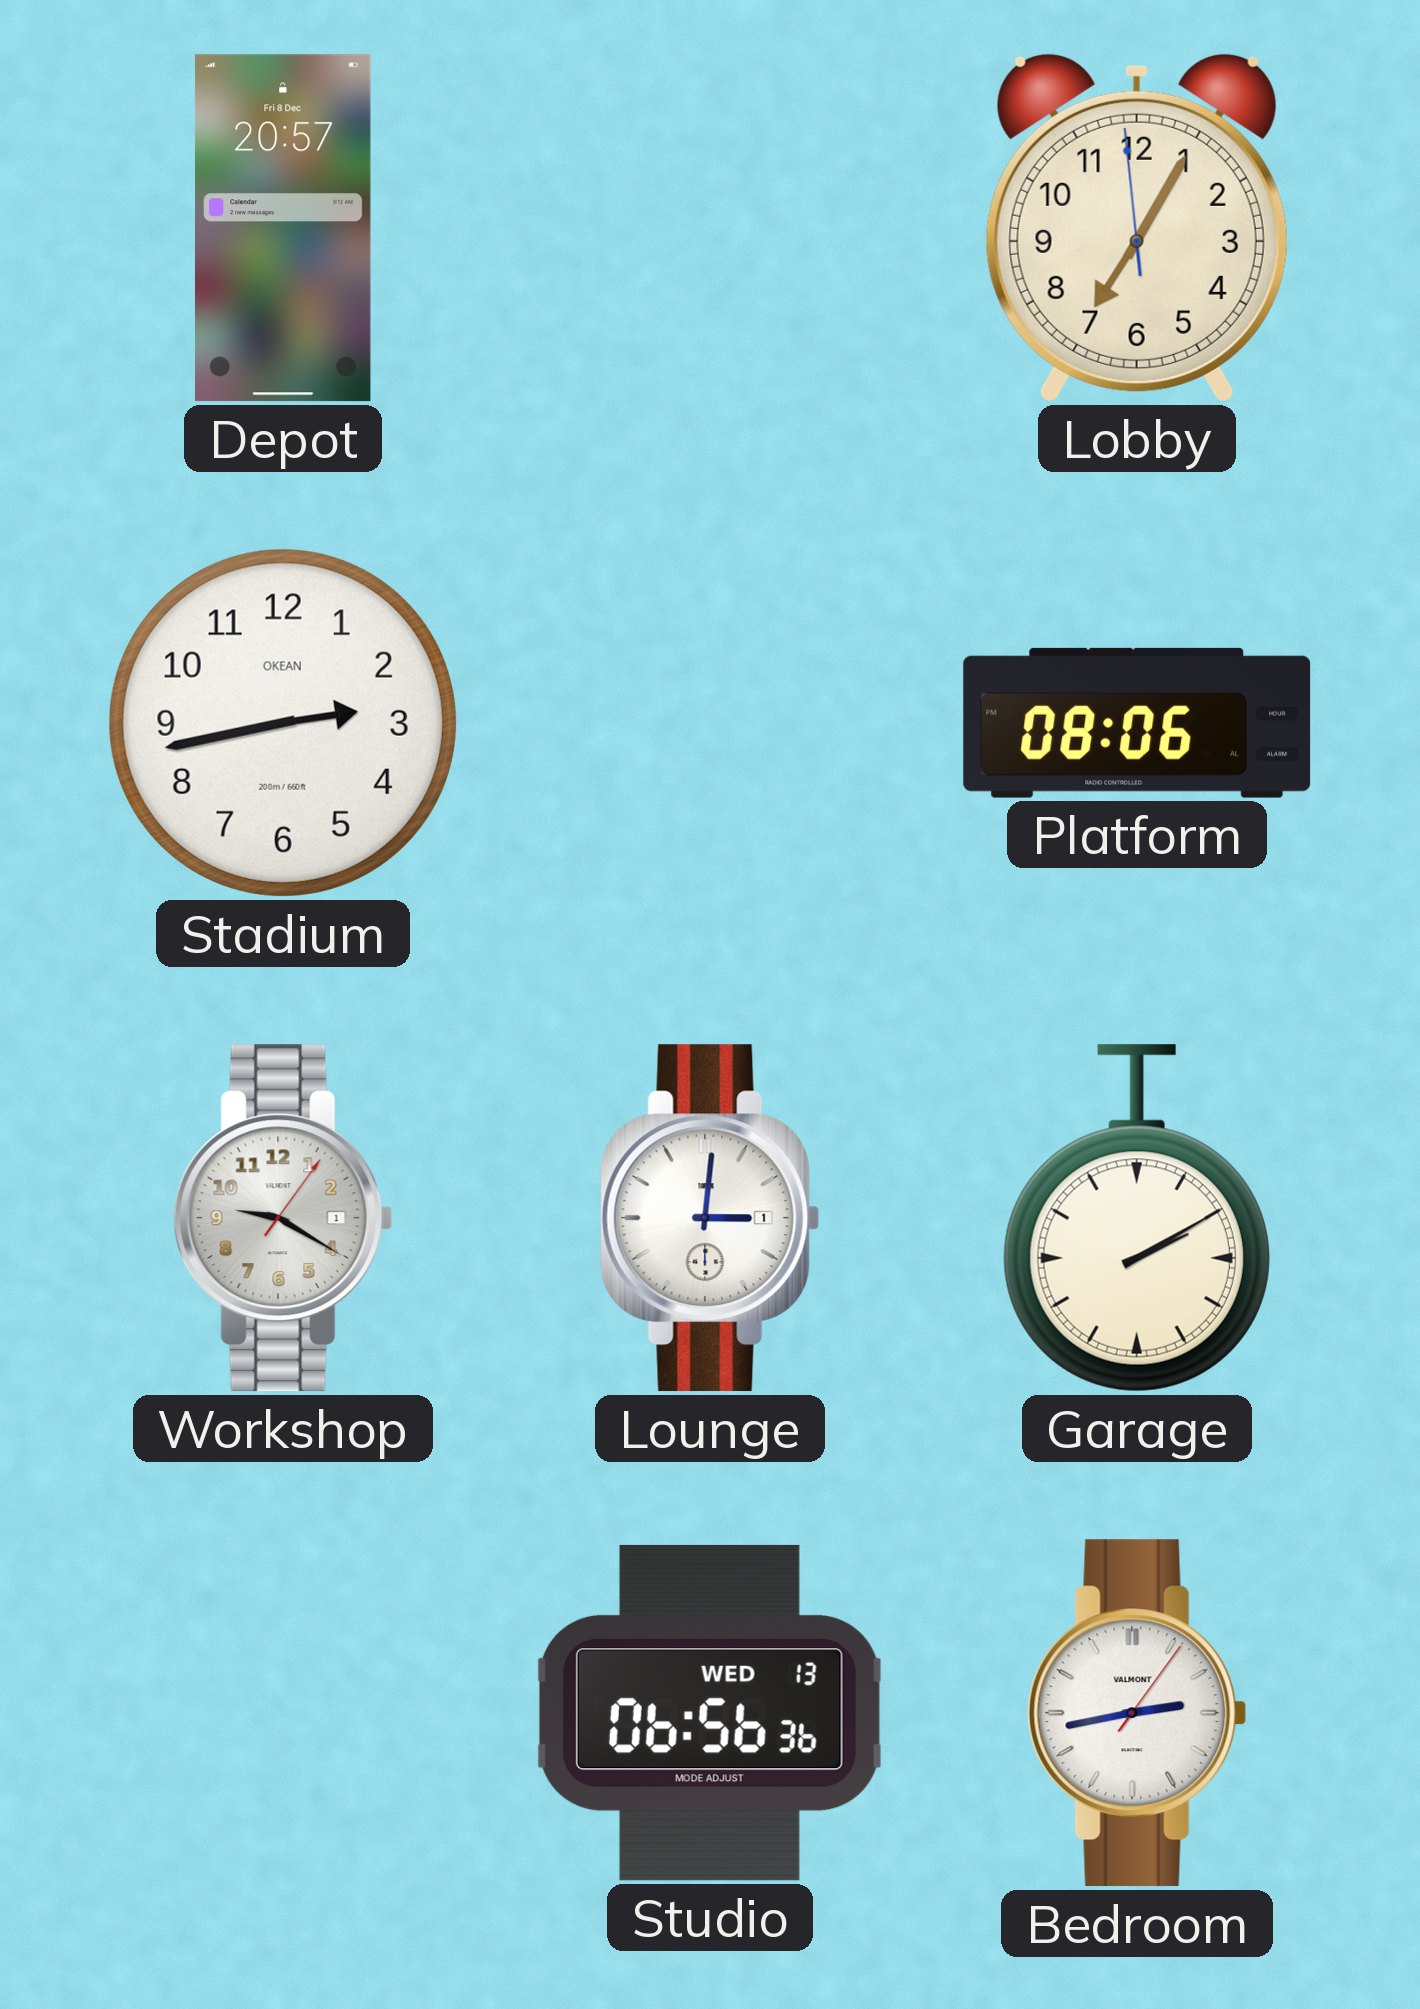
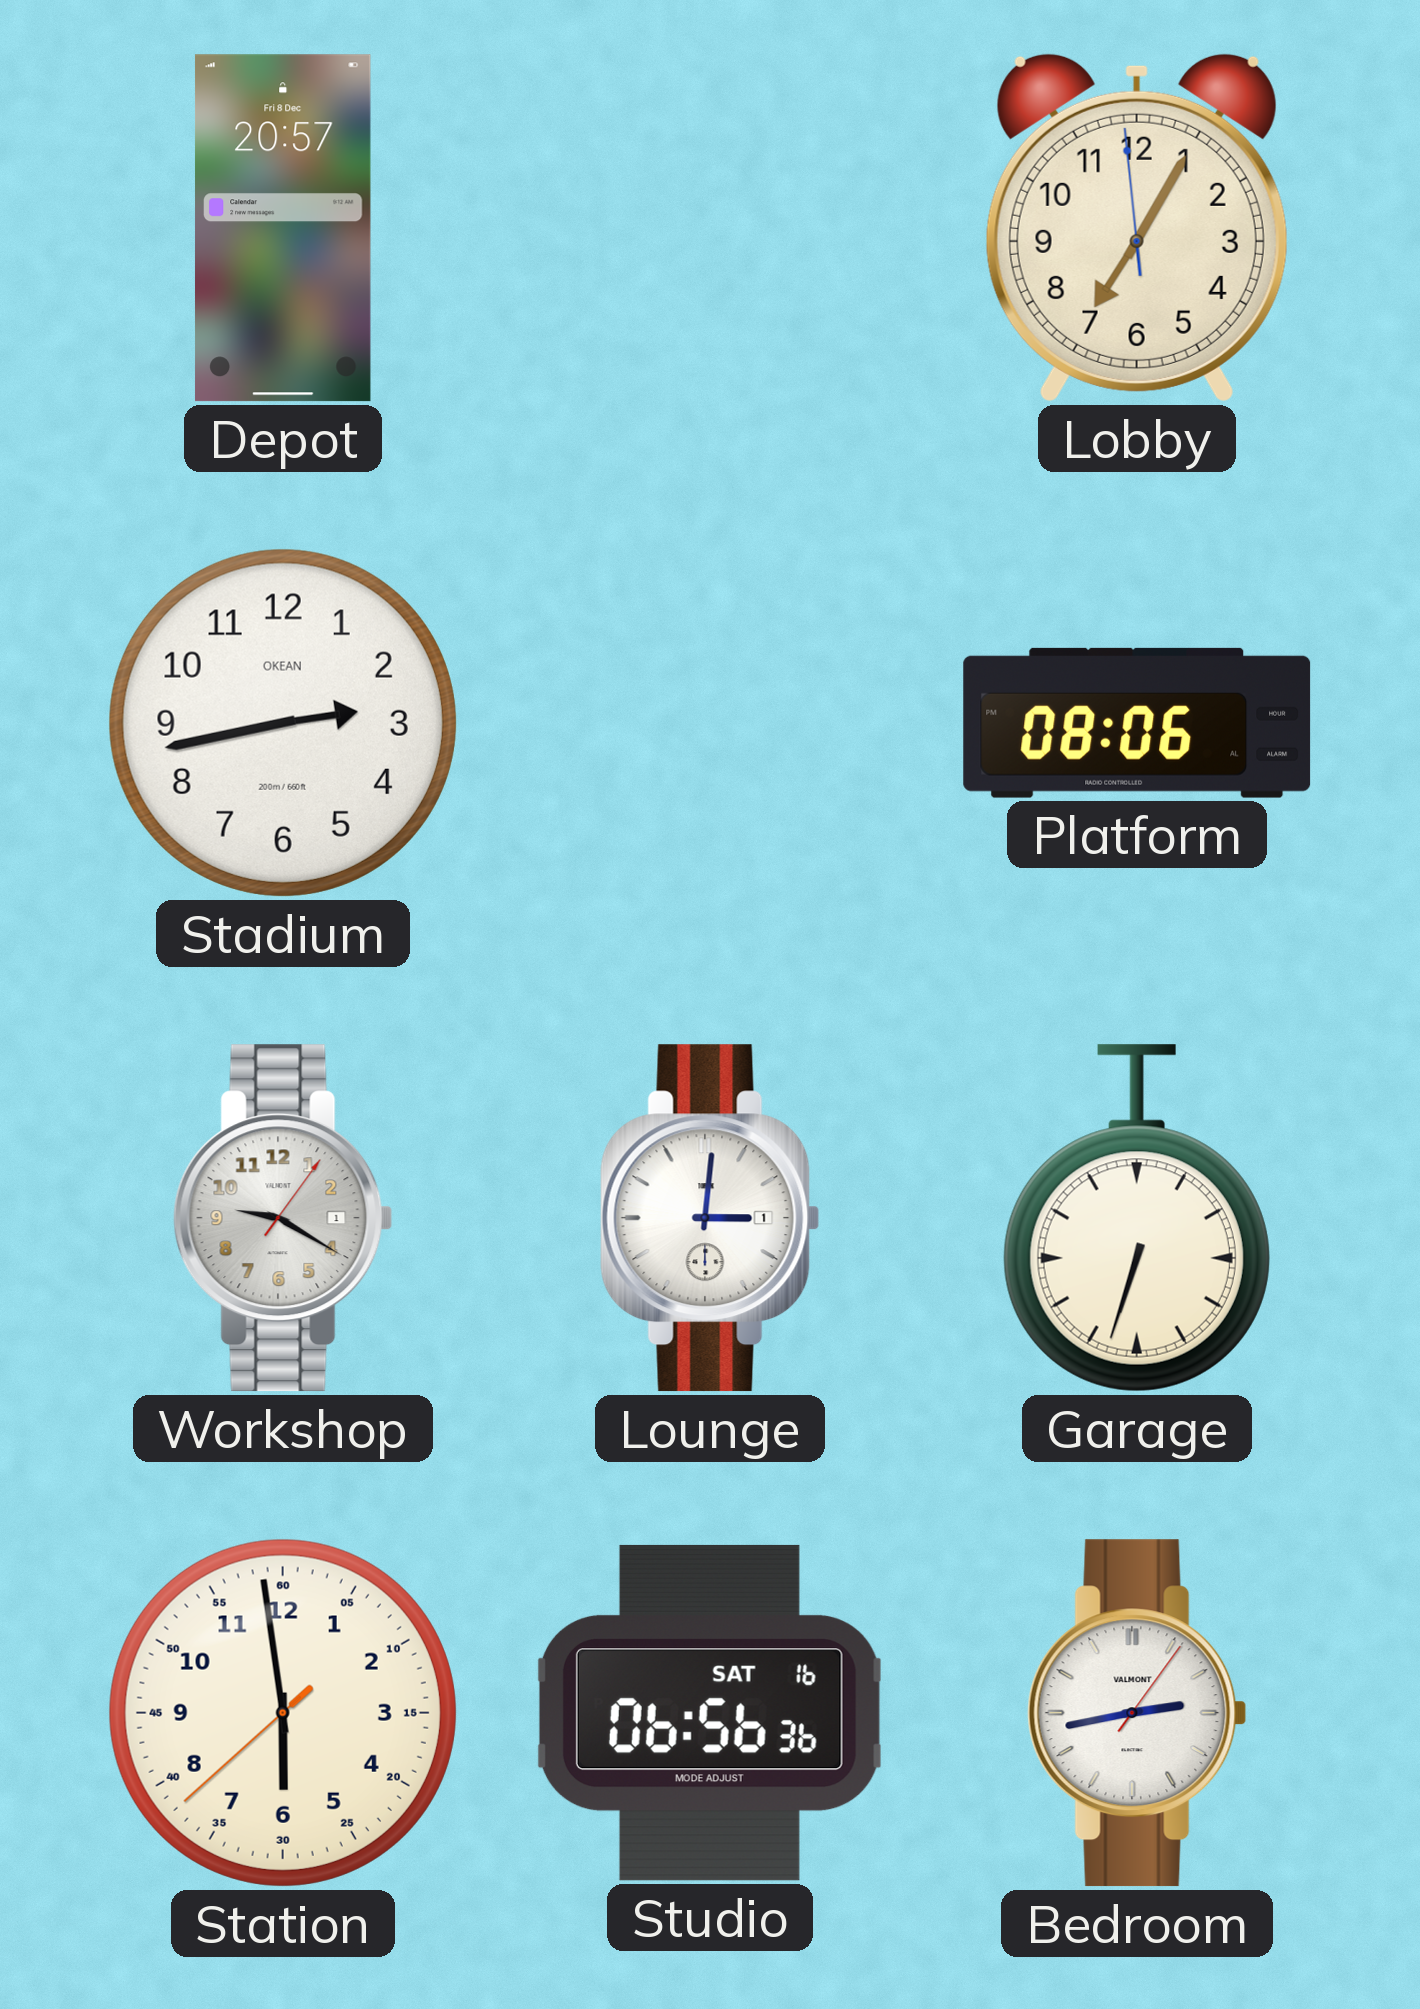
Garage: 2:10 -> 6:33
Station: none -> 5:58
Studio date: WED 13 -> SAT 16
